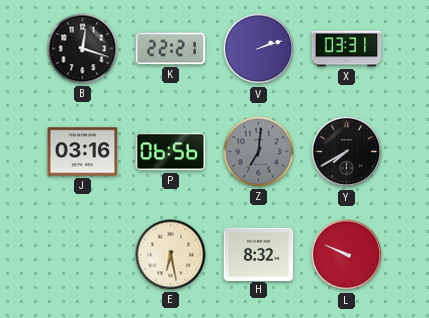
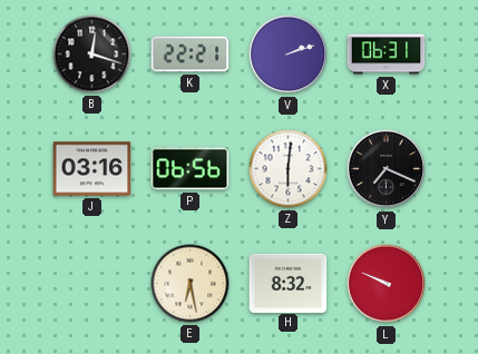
X: 03:31 -> 06:31
Z: 7:01 -> 6:01
Z dial: grey -> white
Y: 7:40 -> 7:19
